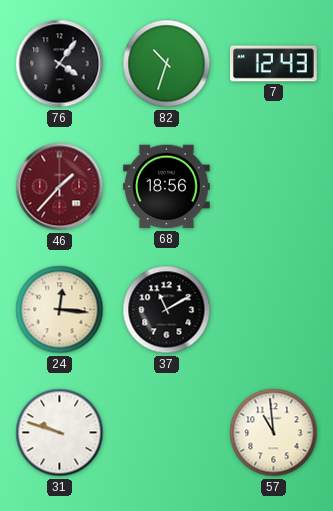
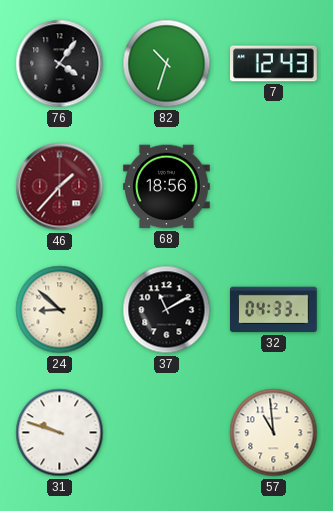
24: 12:16 -> 8:52
32: none -> 04:33
